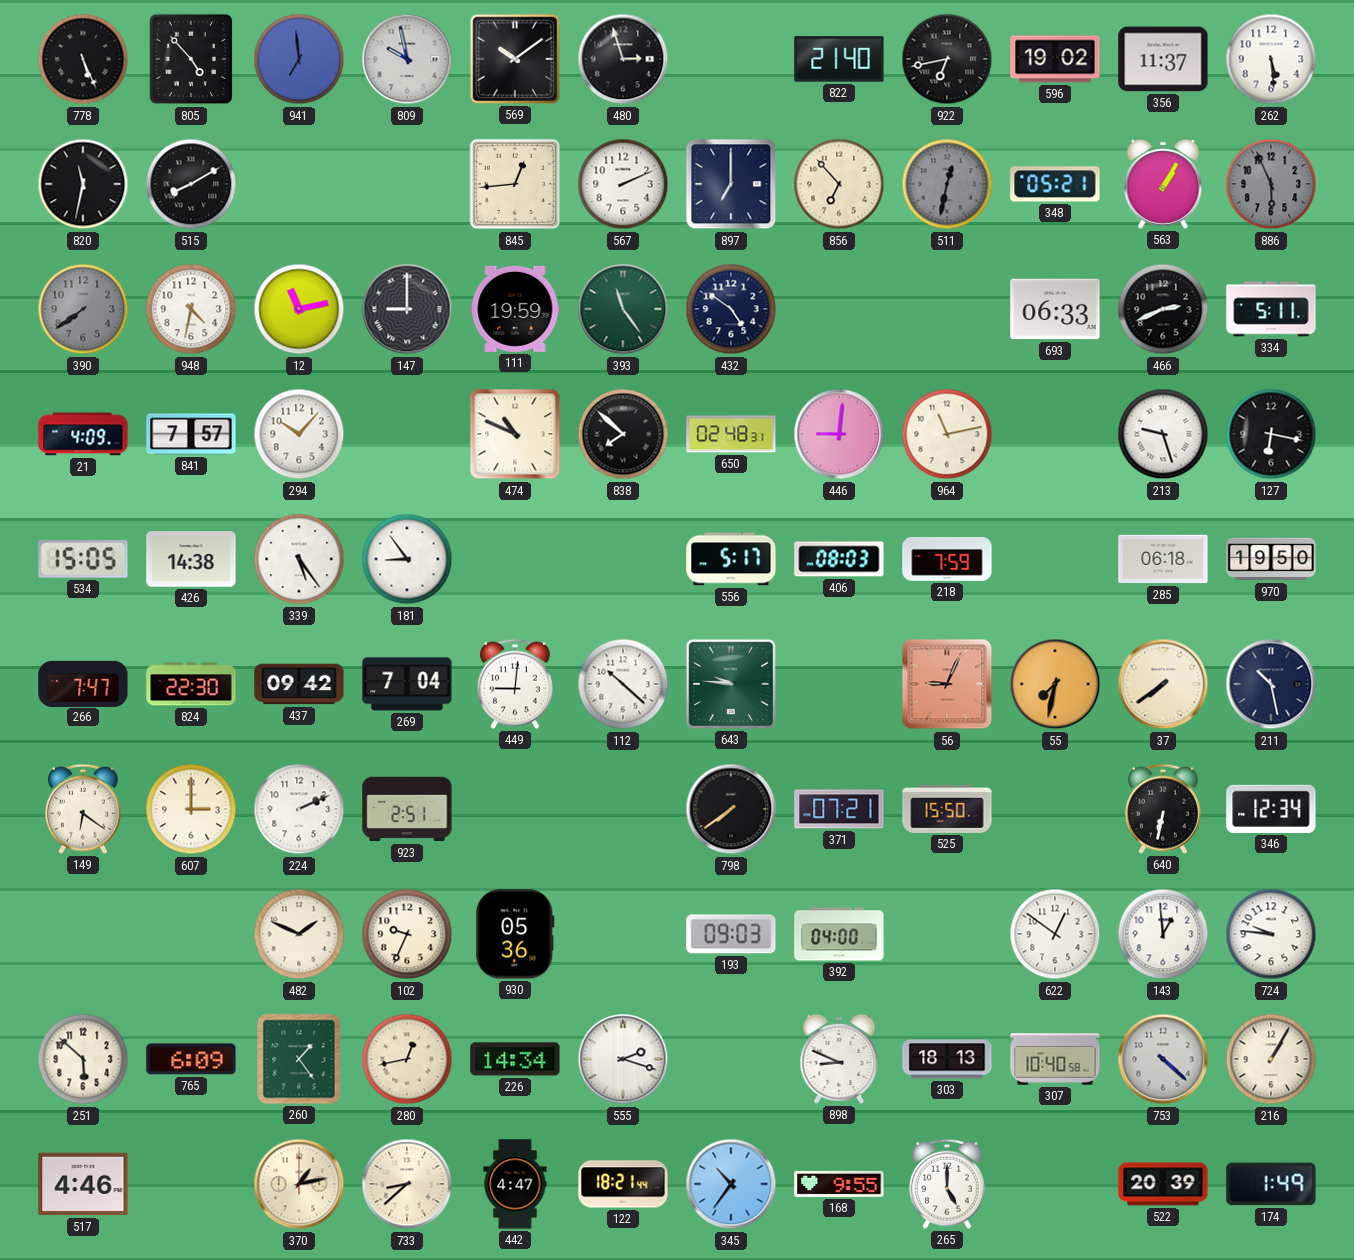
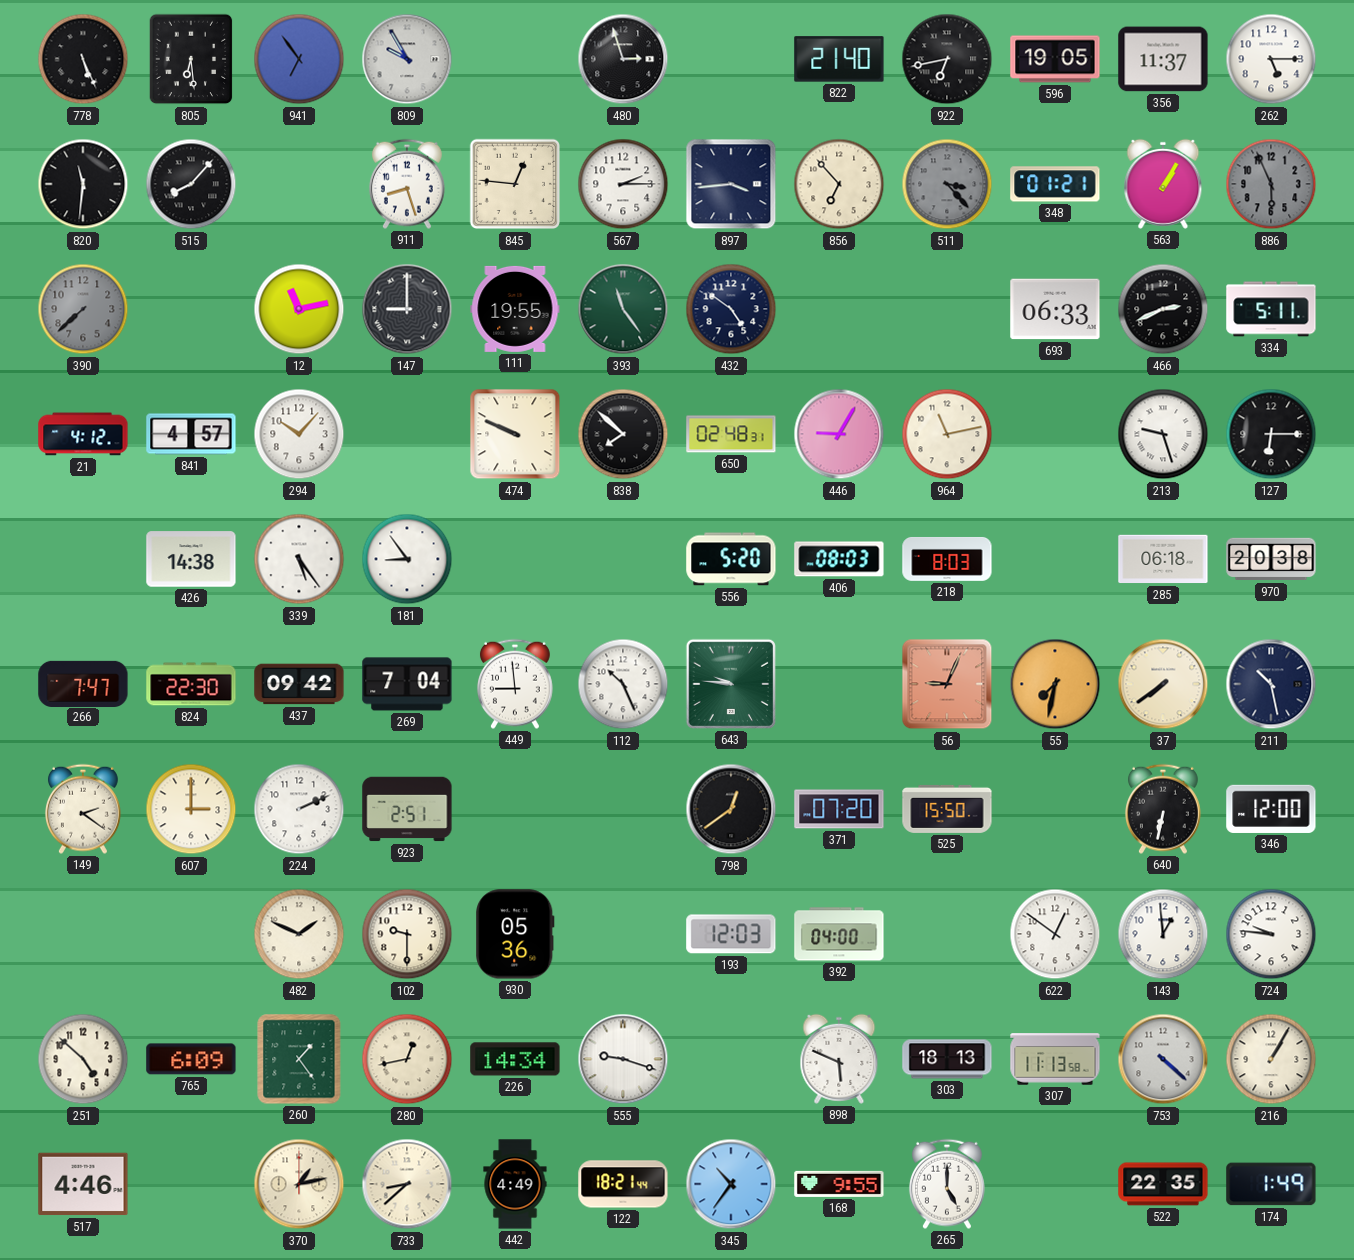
805: 4:53 -> 6:29
941: 6:59 -> 6:54
809: 9:58 -> 9:55
569: 10:09 -> none
596: 19:02 -> 19:05
262: 5:29 -> 5:15
820: 11:32 -> 11:31
515: 8:10 -> 8:07
911: none -> 8:27
845: 12:44 -> 12:46
567: 2:11 -> 2:15
897: 7:00 -> 3:44
511: 12:32 -> 3:23
348: 05:21 -> 01:21
390: 7:39 -> 7:38
948: 4:32 -> none
111: 19:59 -> 19:55
21: 4:09 -> 4:12
841: 7:57 -> 4:57
474: 10:49 -> 9:49
446: 9:01 -> 9:05
127: 6:17 -> 6:15
534: 15:05 -> none
556: 5:17 -> 5:20
218: 7:59 -> 8:03
970: 19:50 -> 20:38
449: 9:01 -> 8:59
112: 10:22 -> 10:26
149: 6:21 -> 2:21
798: 7:39 -> 12:39
371: 07:21 -> 07:20
346: 12:34 -> 12:00
102: 9:34 -> 9:30
193: 09:03 -> 12:03
251: 5:52 -> 4:52
555: 2:18 -> 9:18
898: 8:49 -> 5:49
307: 10:40 -> 11:13
442: 4:47 -> 4:49
522: 20:39 -> 22:35
